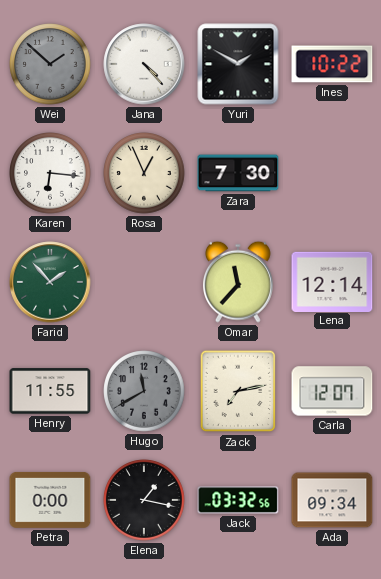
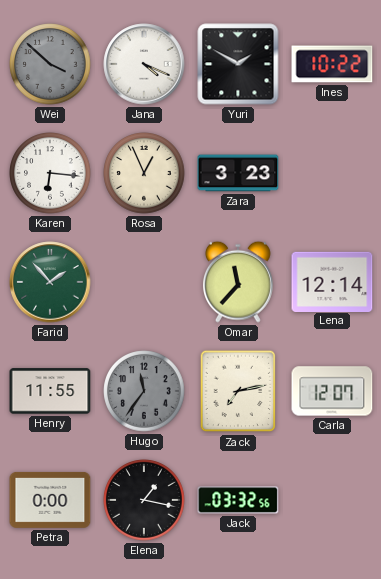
Wei: 1:52 -> 3:52
Jana: 4:23 -> 4:19
Zara: 7:30 -> 3:23
Hugo: 11:40 -> 11:36
Ada: 09:34 -> none
